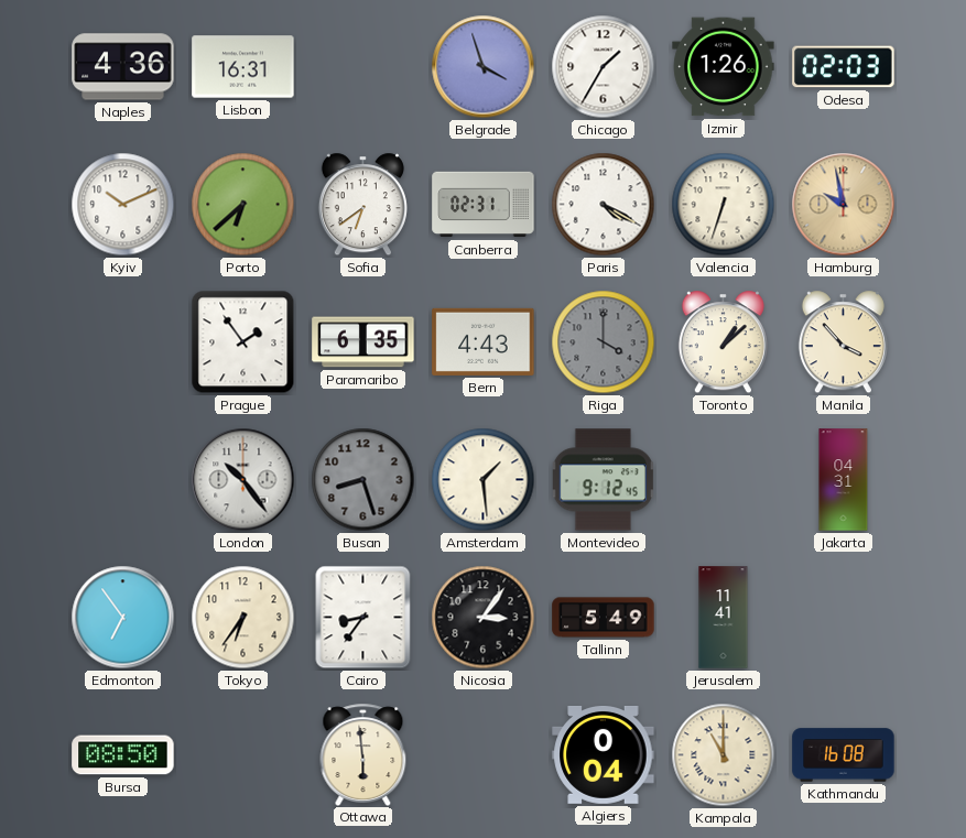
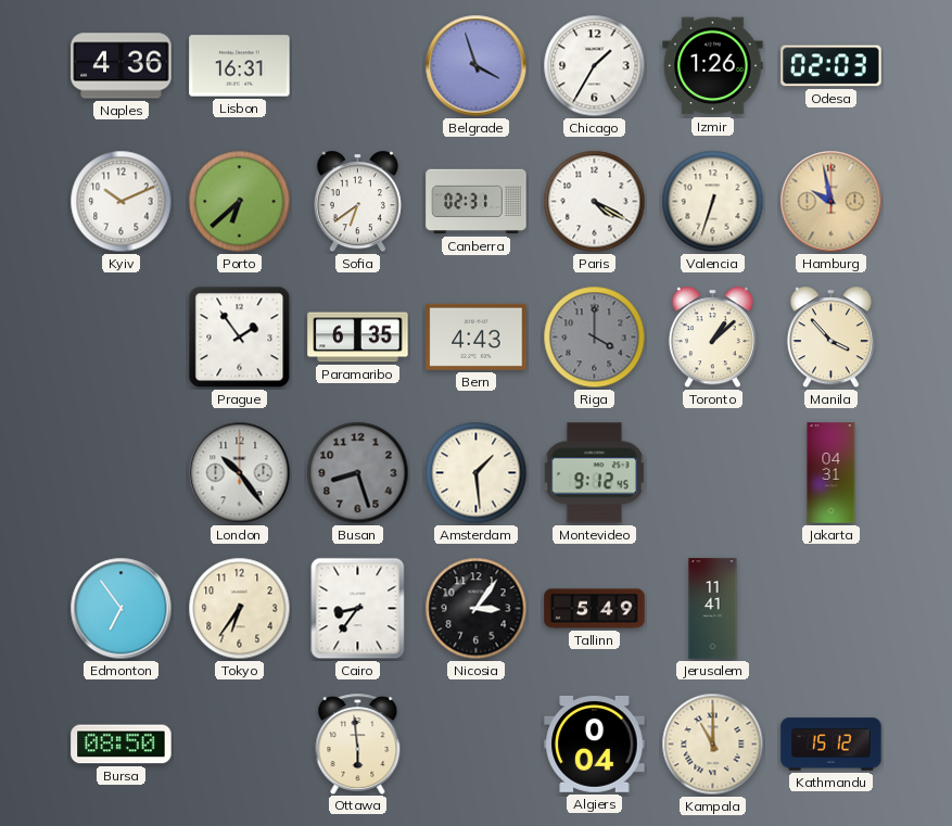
Kathmandu: 16:08 -> 15:12
